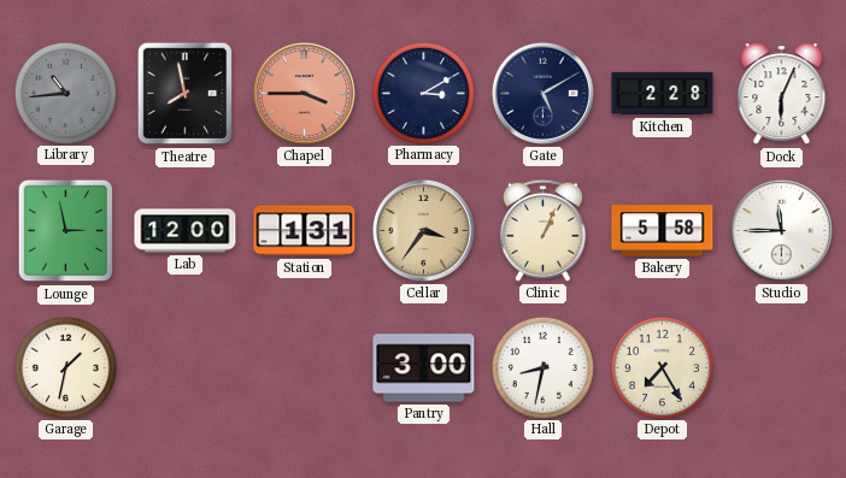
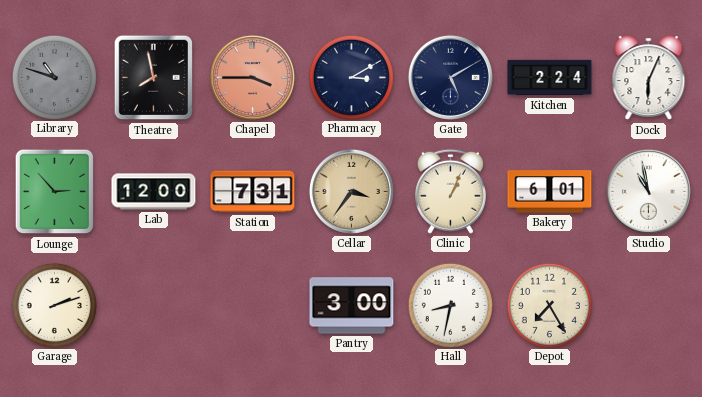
Library: 10:44 -> 10:48
Kitchen: 2:28 -> 2:24
Lounge: 2:58 -> 2:53
Station: 1:31 -> 7:31
Bakery: 5:58 -> 6:01
Studio: 11:45 -> 10:58
Garage: 1:32 -> 2:12
